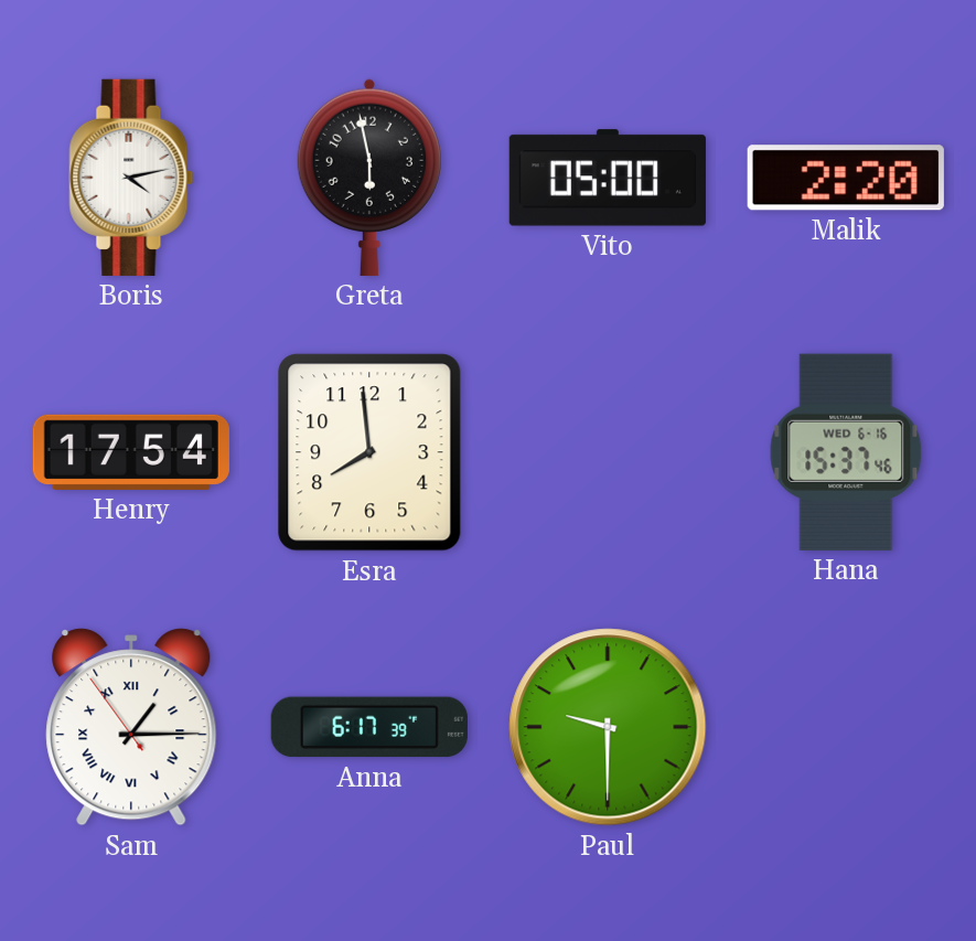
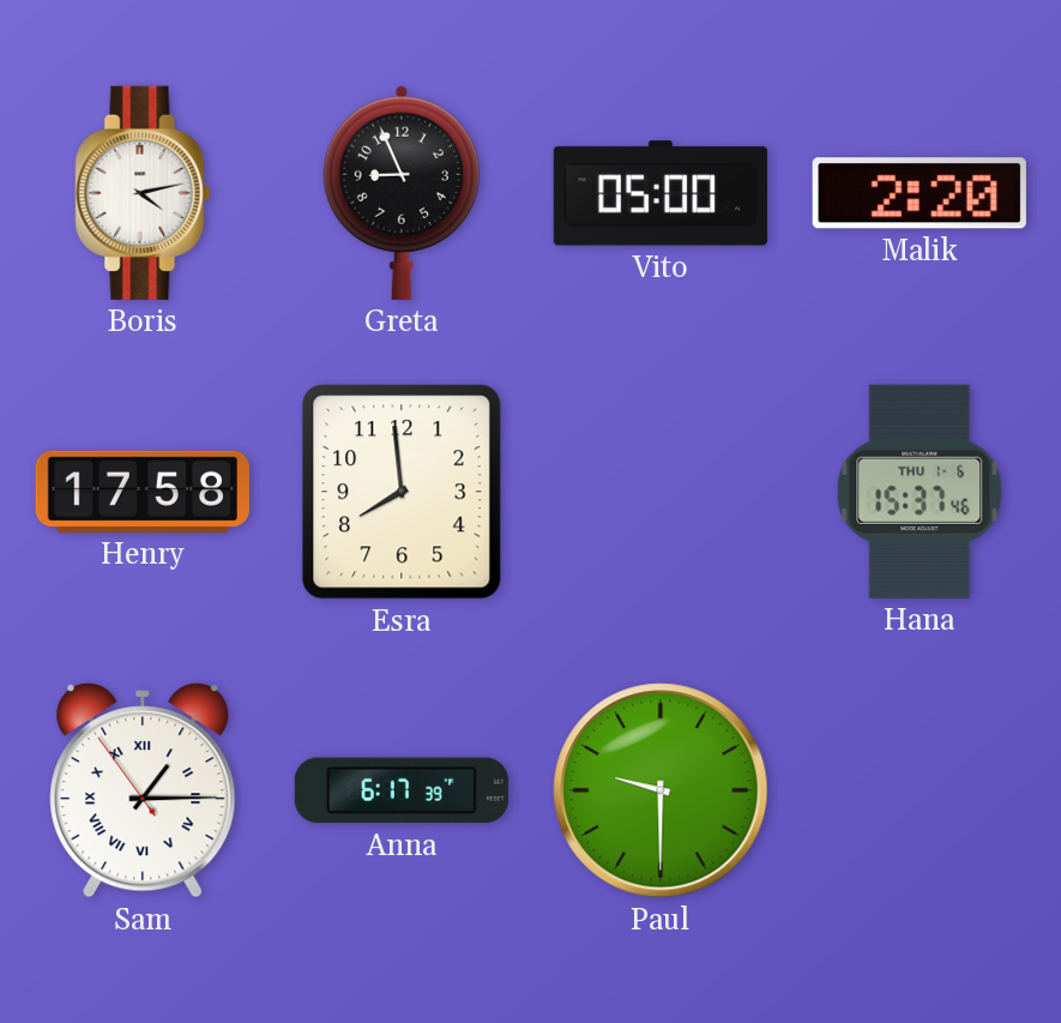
Greta: 5:58 -> 8:56
Henry: 17:54 -> 17:58
Hana date: WED 6-16 -> THU 1-6
